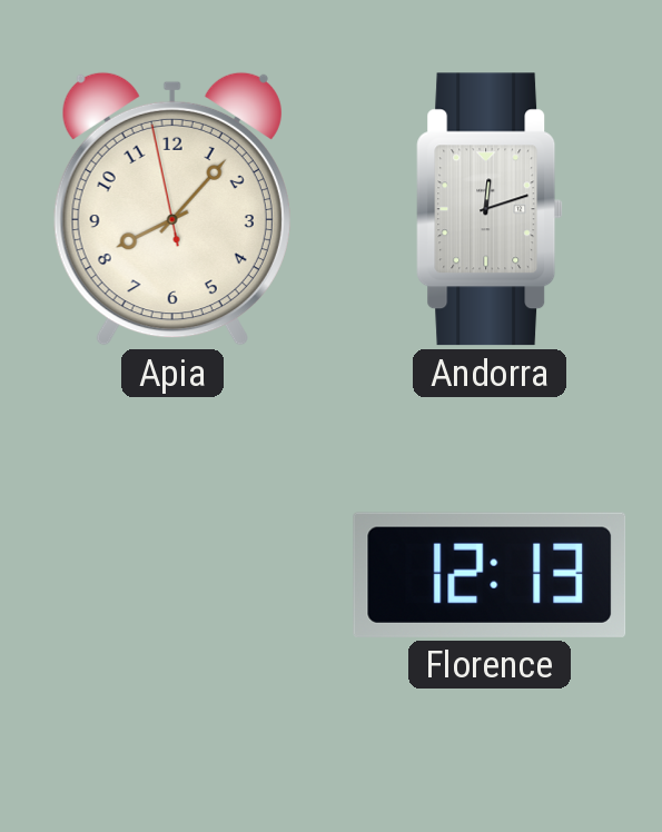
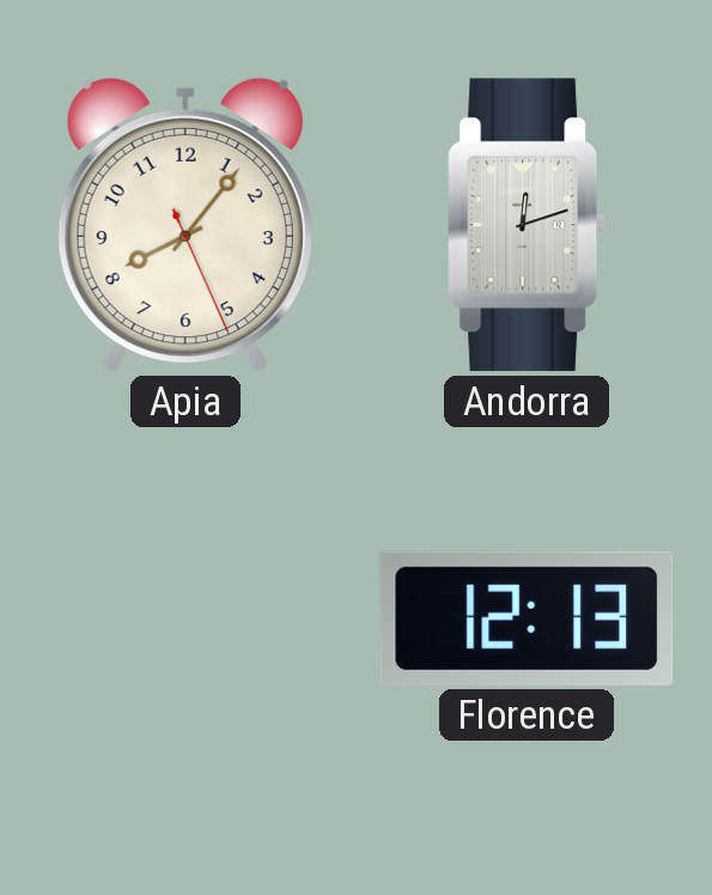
Apia: 8:06:58 -> 8:06:26
